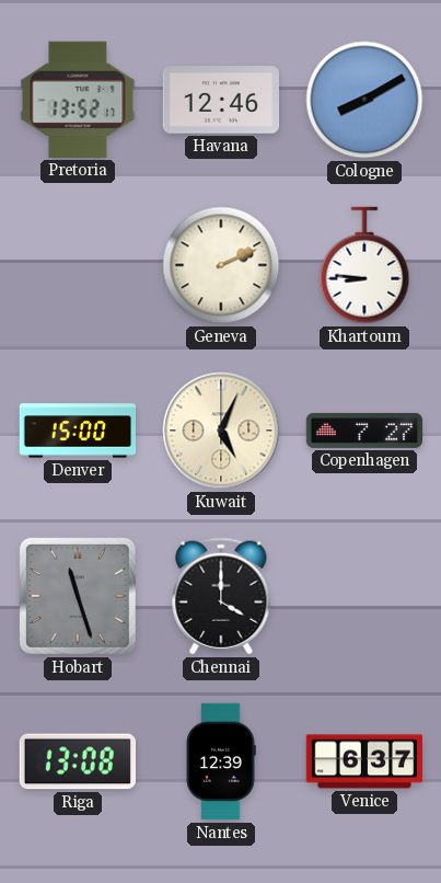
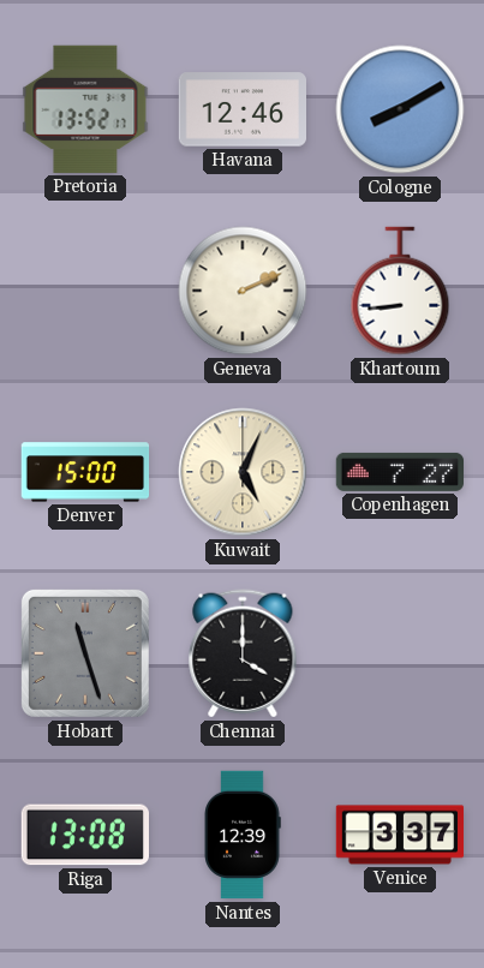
Khartoum: 8:46 -> 8:44
Venice: 6:37 -> 3:37
